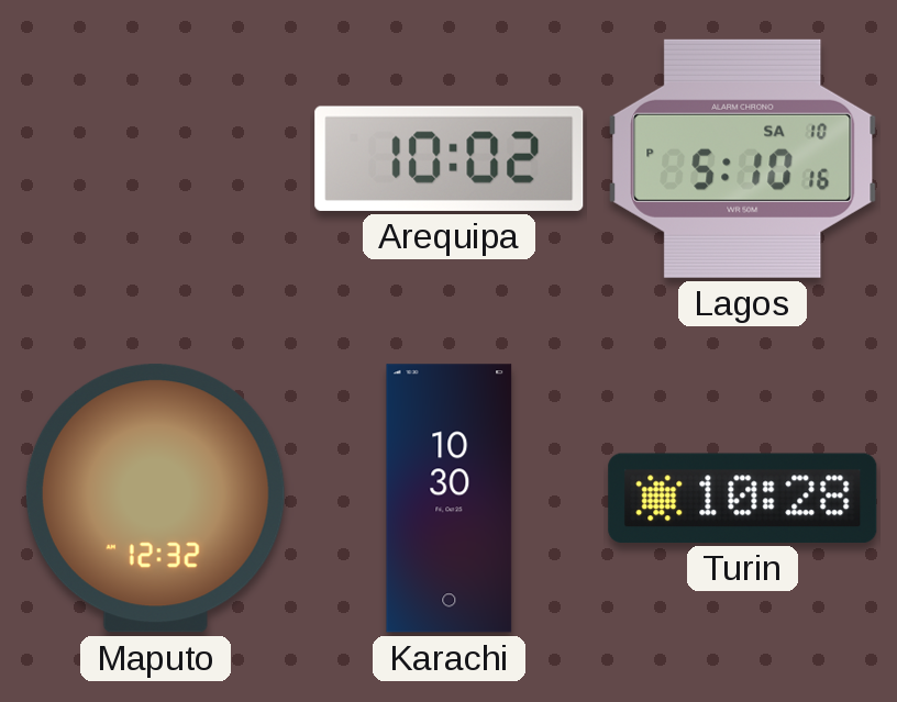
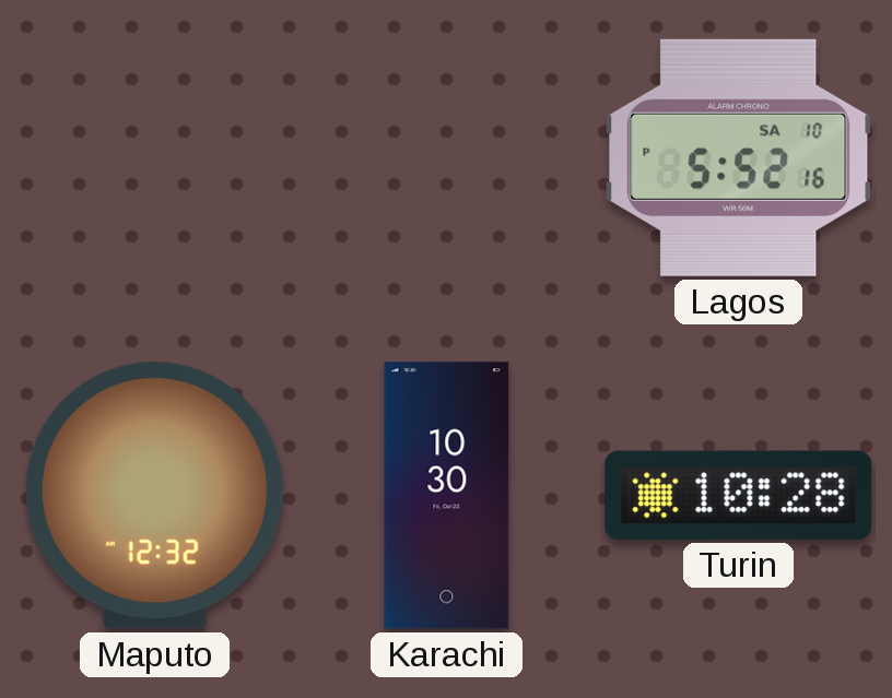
Arequipa: 10:02 -> none
Lagos: 5:10 -> 5:52
